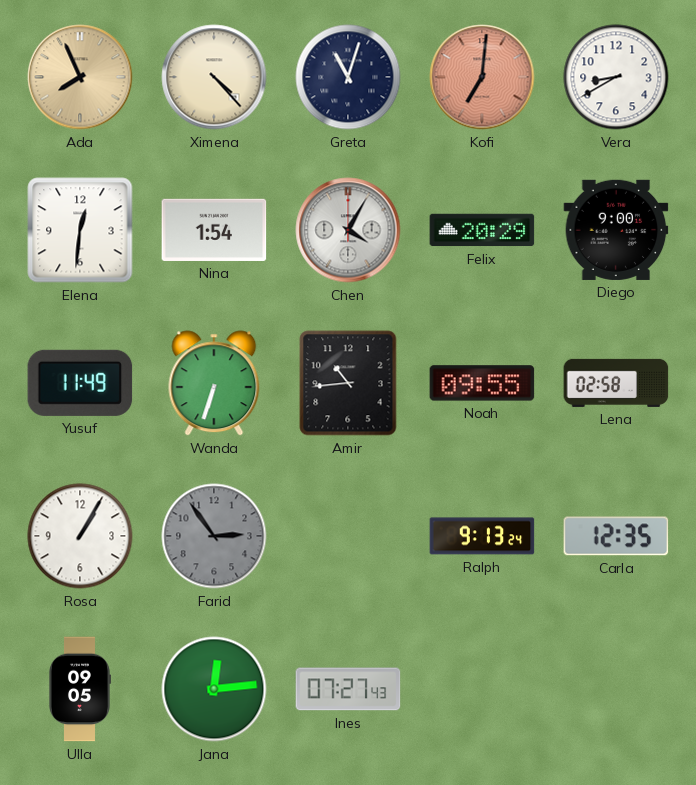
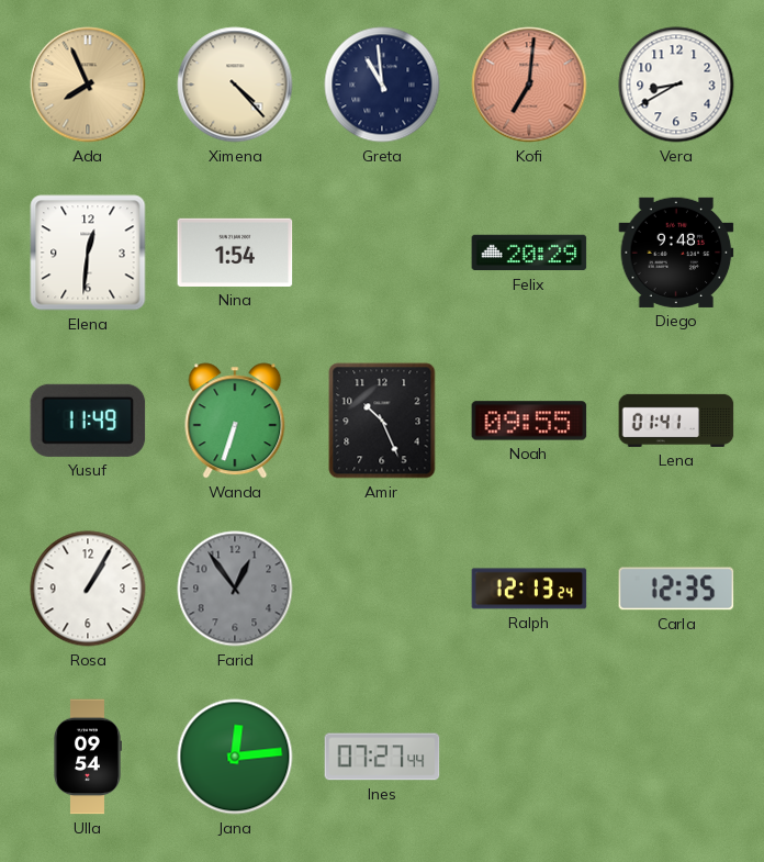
Greta: 11:03 -> 10:59
Chen: 4:05 -> none
Diego: 9:00 -> 9:48
Amir: 10:44 -> 10:26
Lena: 02:58 -> 01:41
Farid: 2:54 -> 12:54
Ralph: 9:13 -> 12:13
Ulla: 09:05 -> 09:54
Ines: 07:27:43 -> 07:27:44
